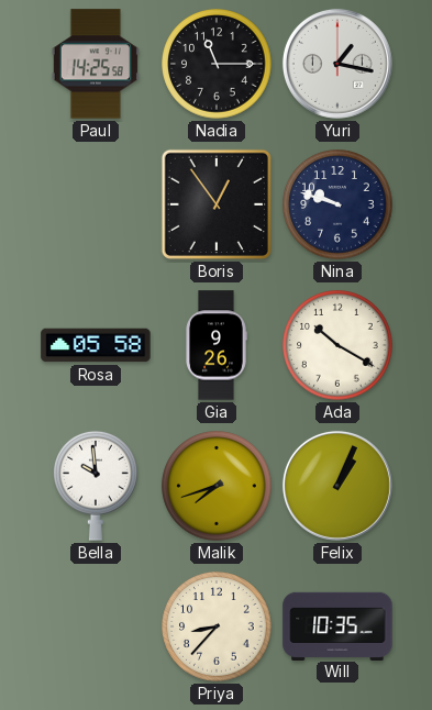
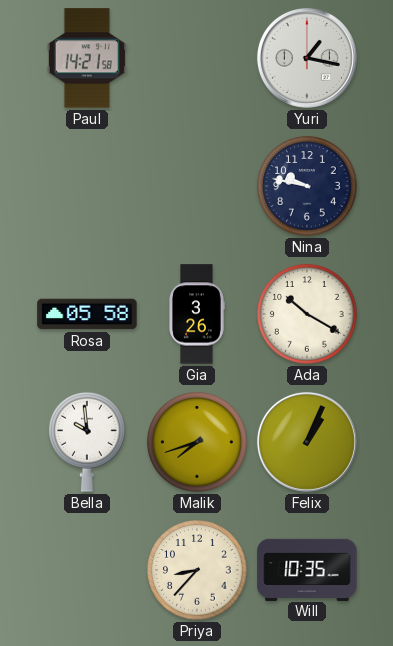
Paul: 14:25 -> 14:21
Nadia: 11:15 -> none
Boris: 12:54 -> none
Nina: 9:48 -> 9:47
Gia: 9:26 -> 3:26
